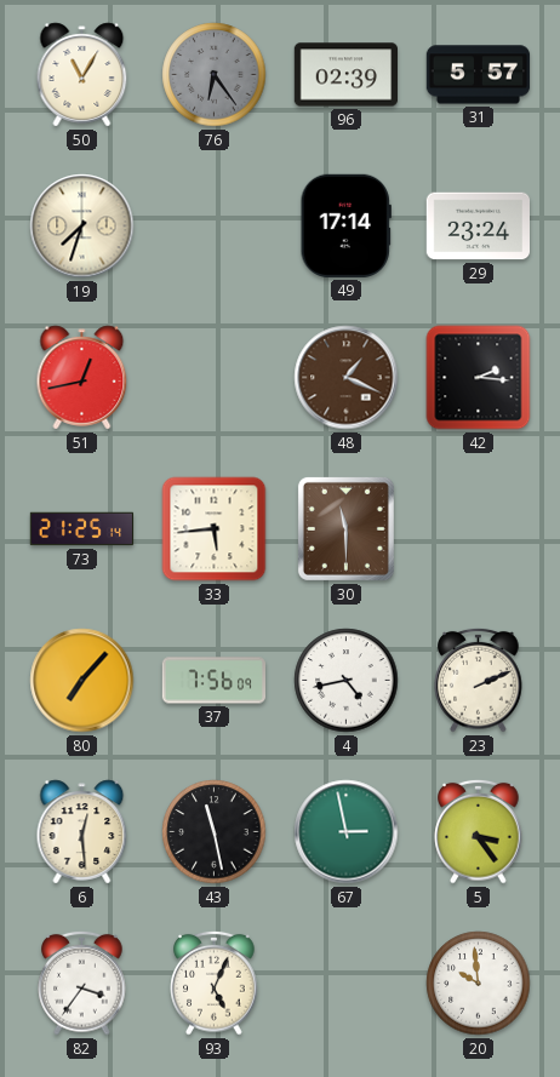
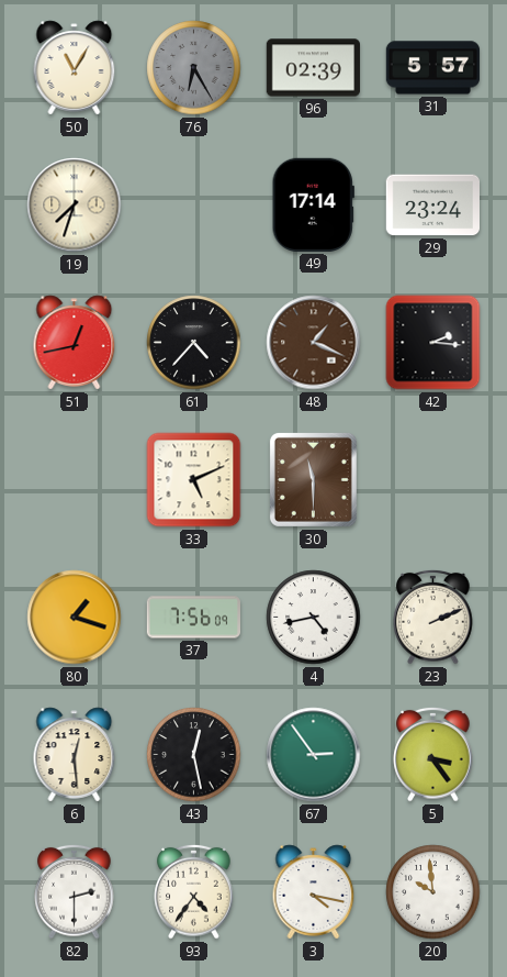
76: 6:24 -> 6:25
61: none -> 4:37
73: 21:25 -> none
33: 5:44 -> 5:11
80: 7:07 -> 1:18
43: 11:28 -> 12:28
67: 2:58 -> 2:54
82: 3:36 -> 2:30
93: 5:04 -> 4:36
3: none -> 4:17
